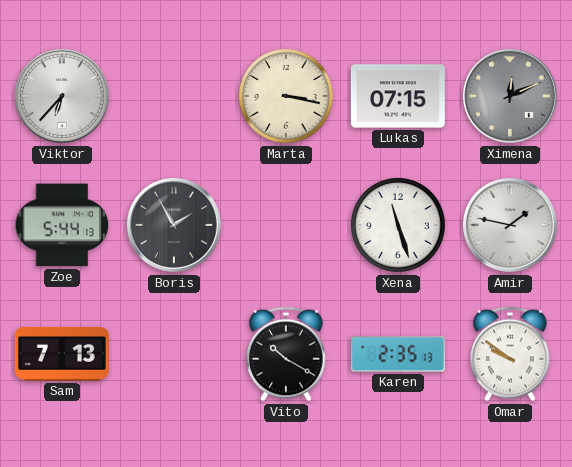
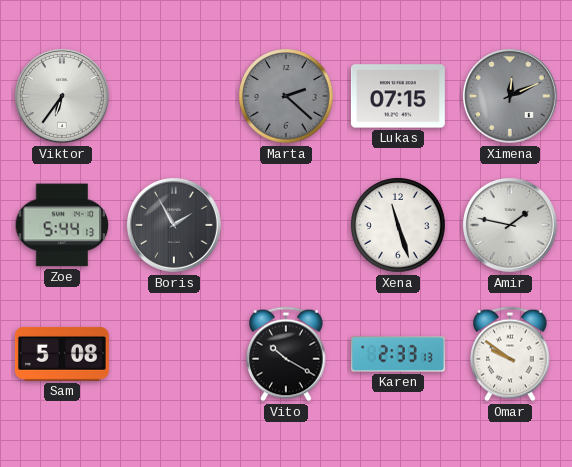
Viktor: 6:37 -> 6:36
Marta: 3:17 -> 2:22
Marta dial: cream -> grey
Sam: 7:13 -> 5:08
Karen: 2:35 -> 2:33
